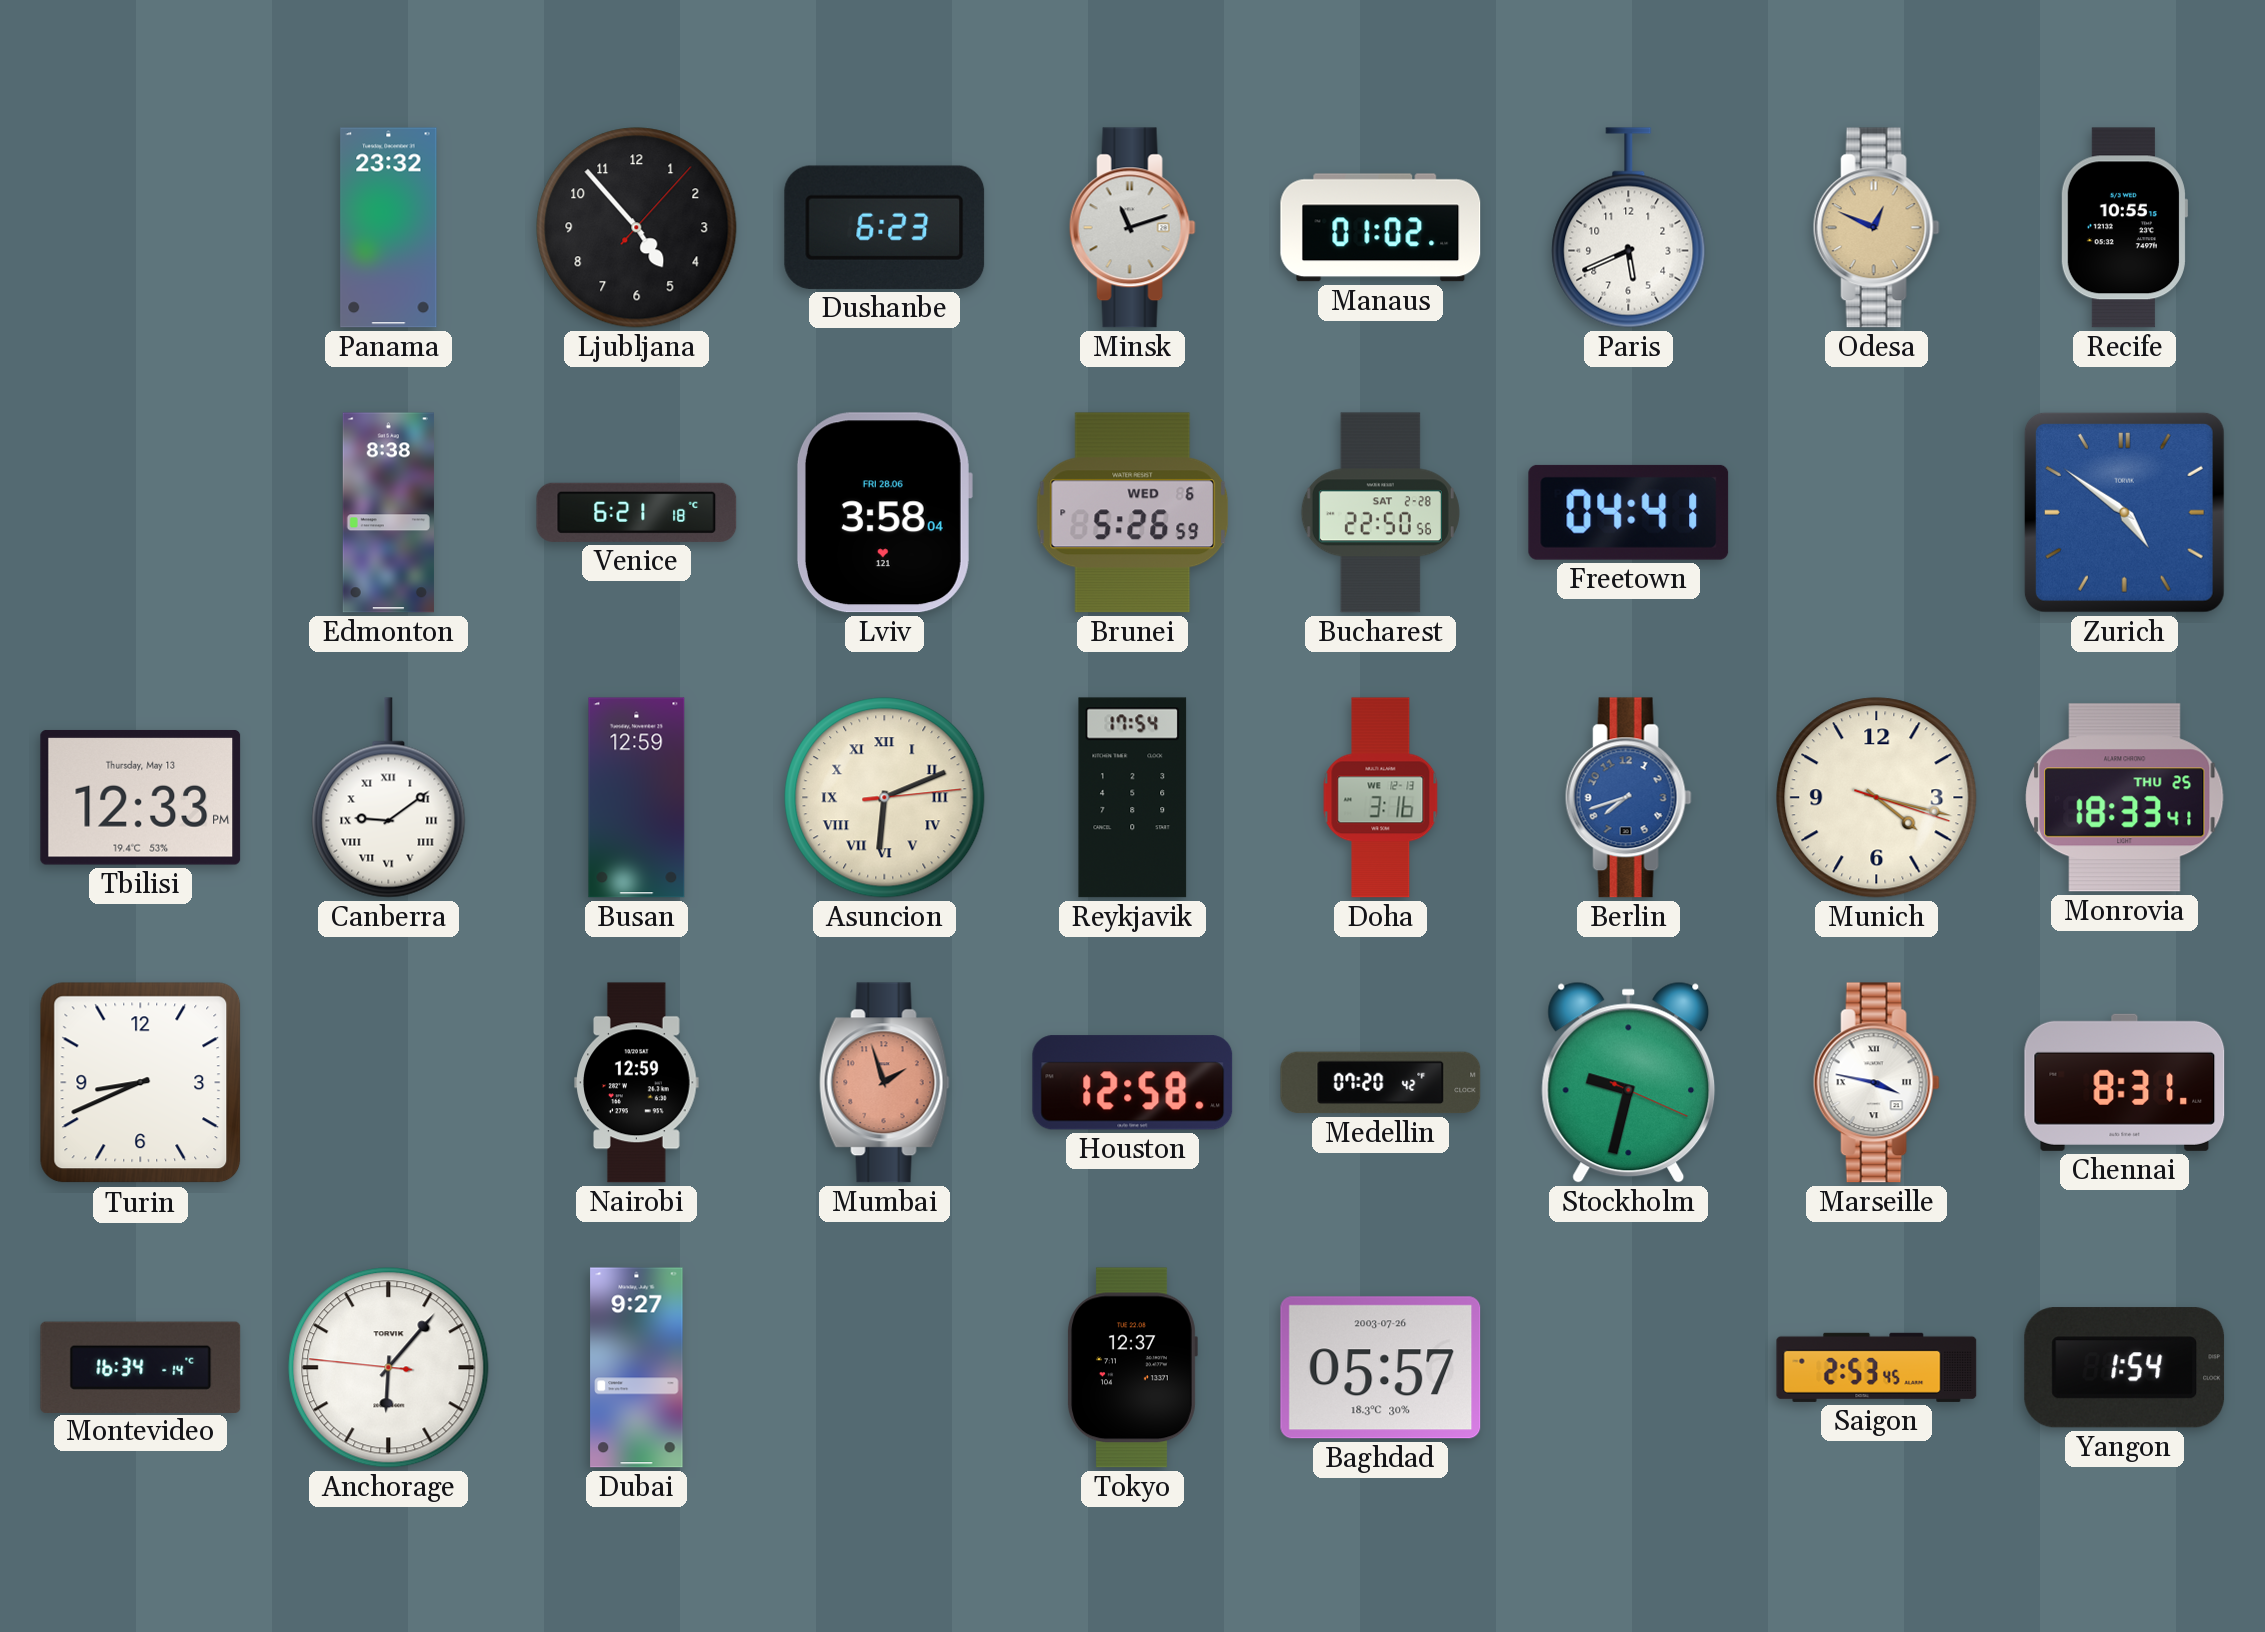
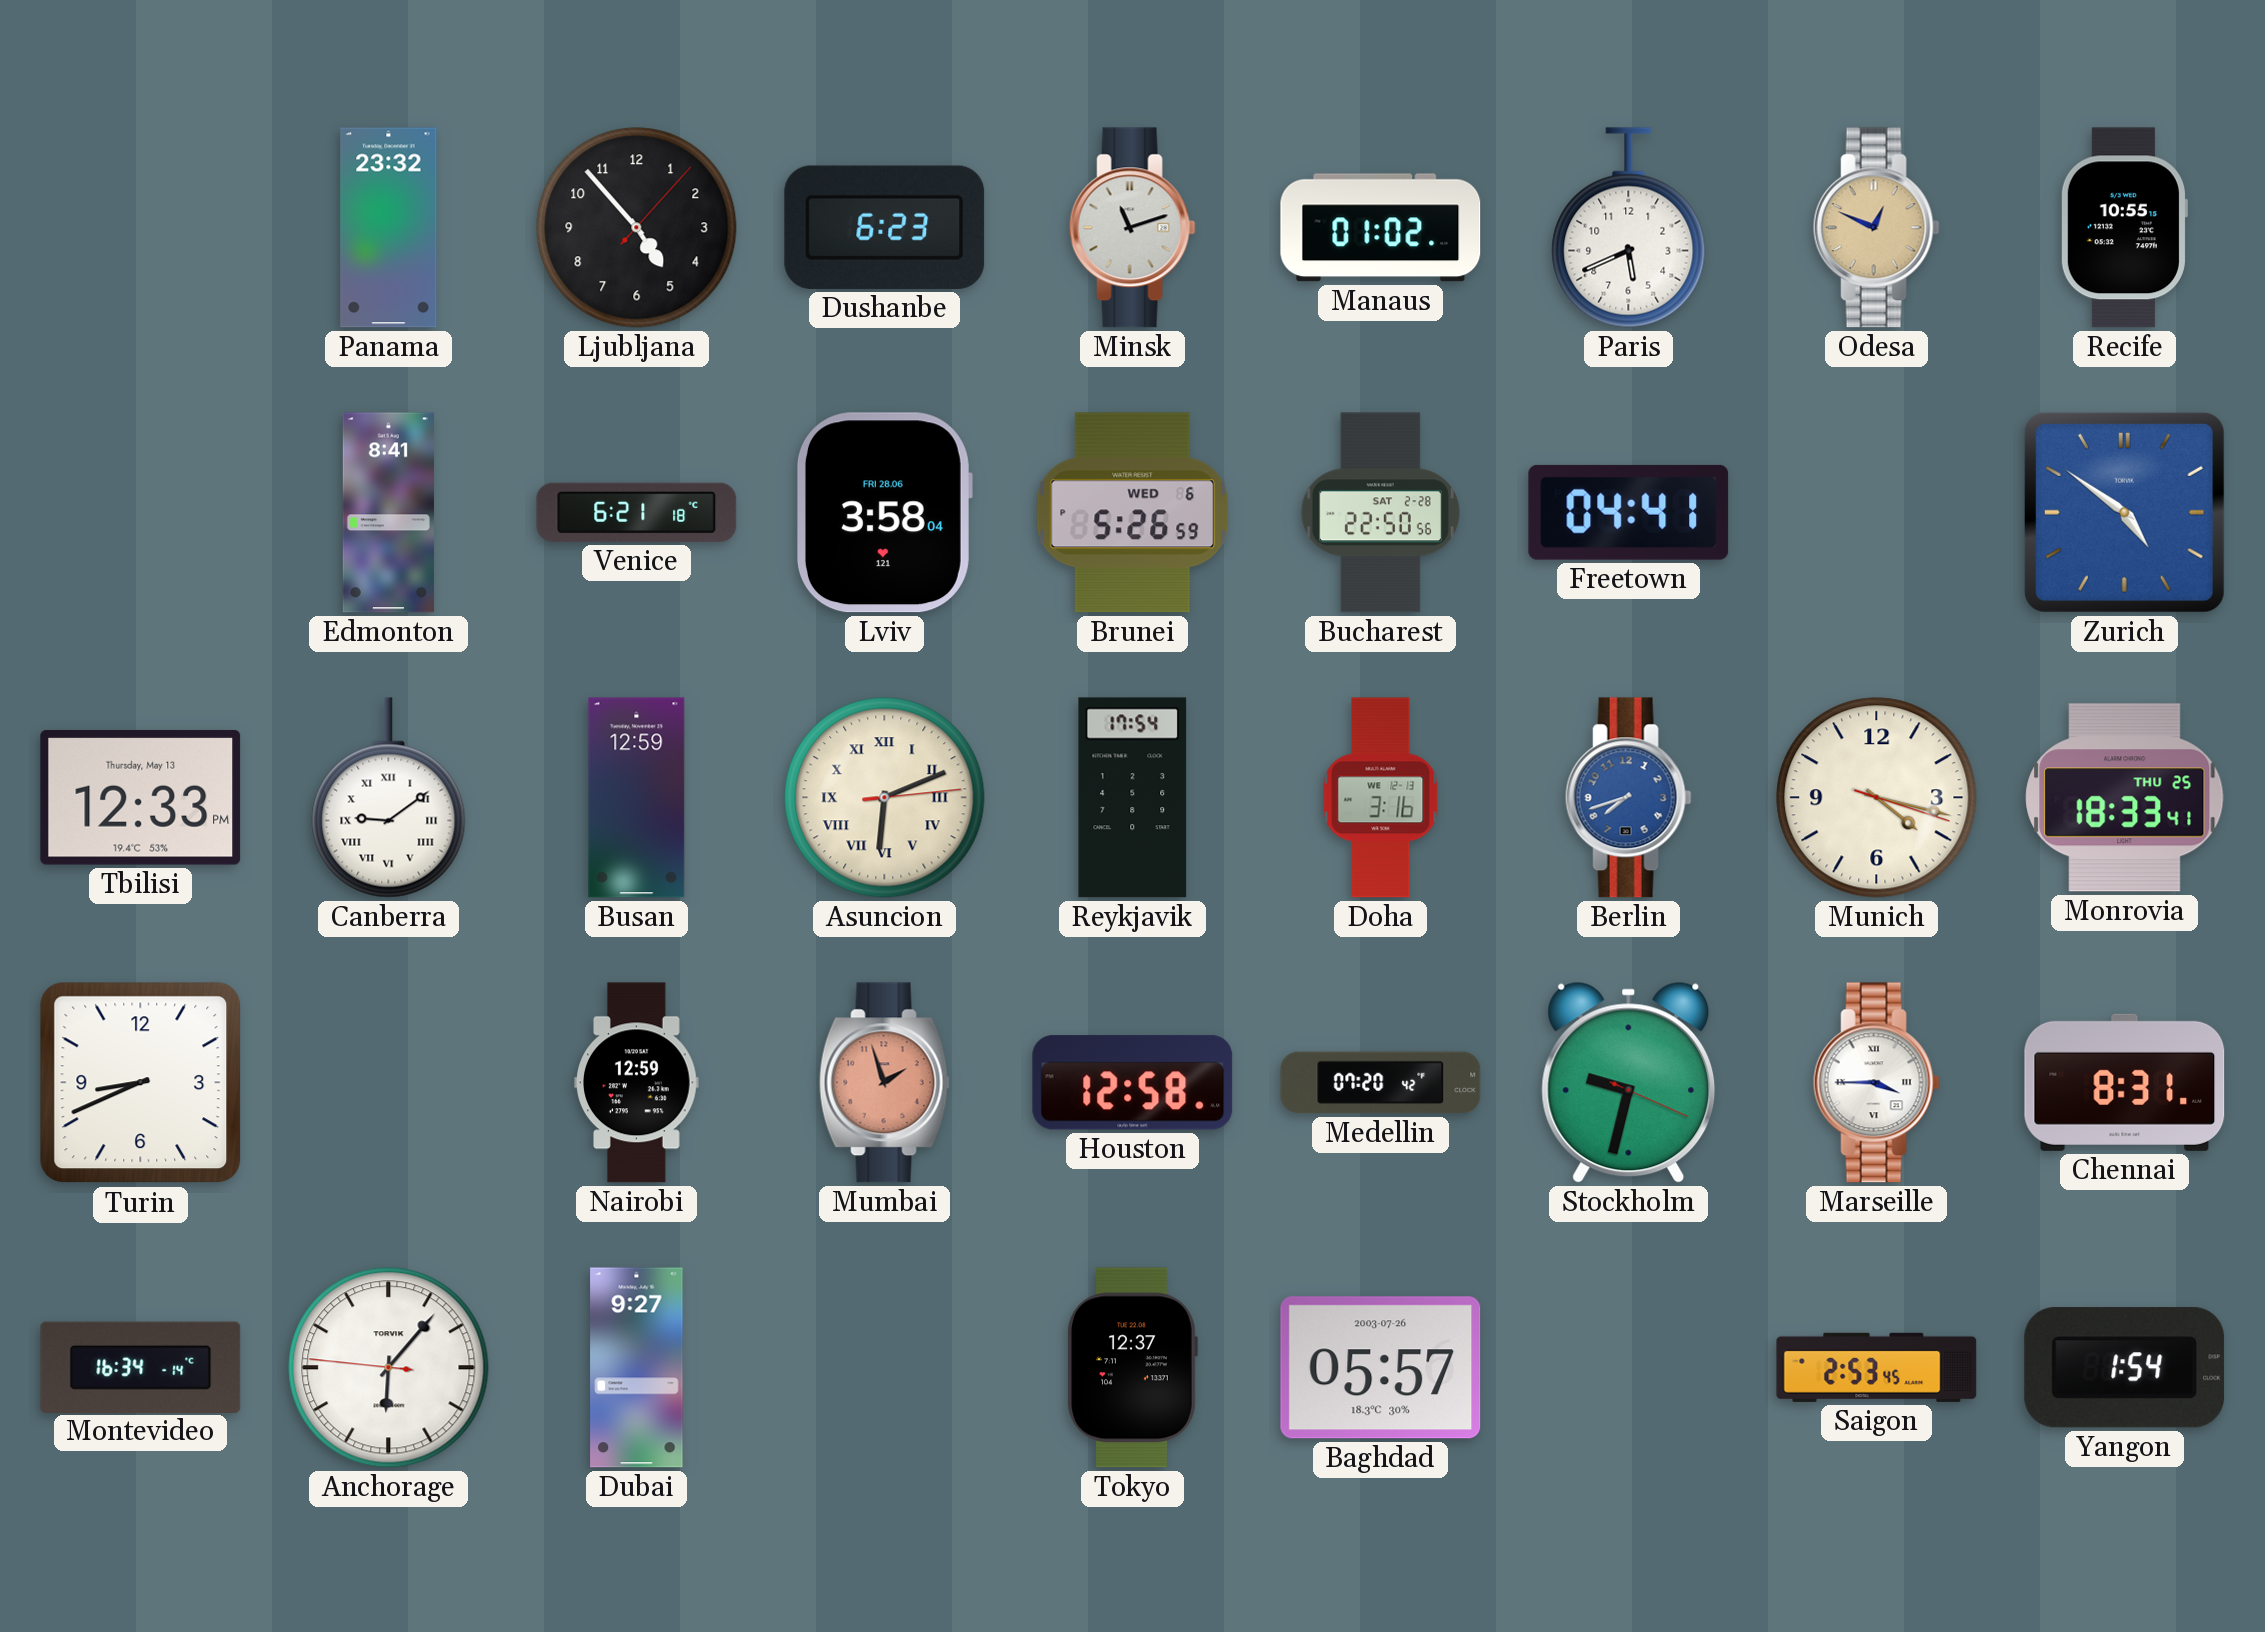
Edmonton: 8:38 -> 8:41
Marseille: 3:47 -> 3:45
